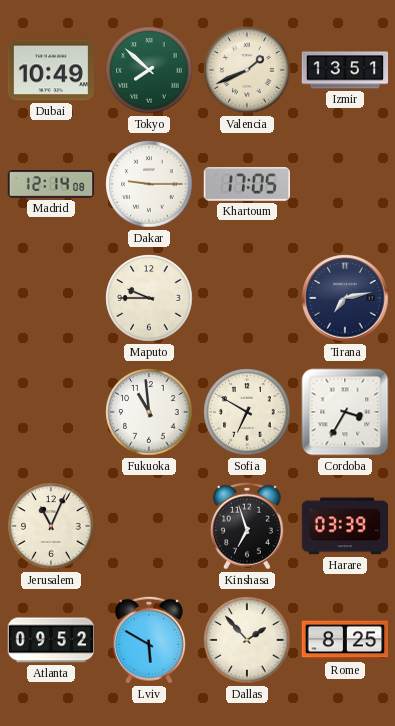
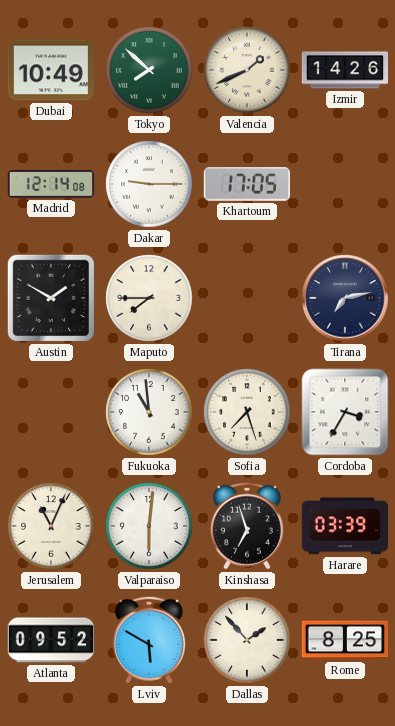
Izmir: 13:51 -> 14:26
Austin: none -> 1:50
Maputo: 9:45 -> 7:45
Sofia: 6:50 -> 7:27
Valparaiso: none -> 6:01
